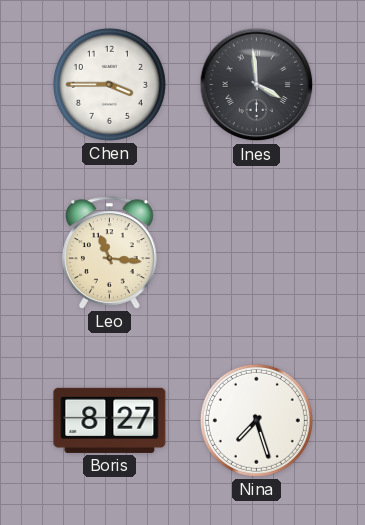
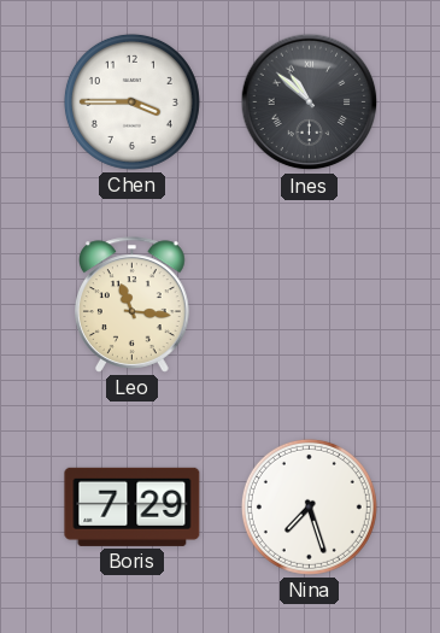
Ines: 3:59 -> 10:52
Boris: 8:27 -> 7:29
